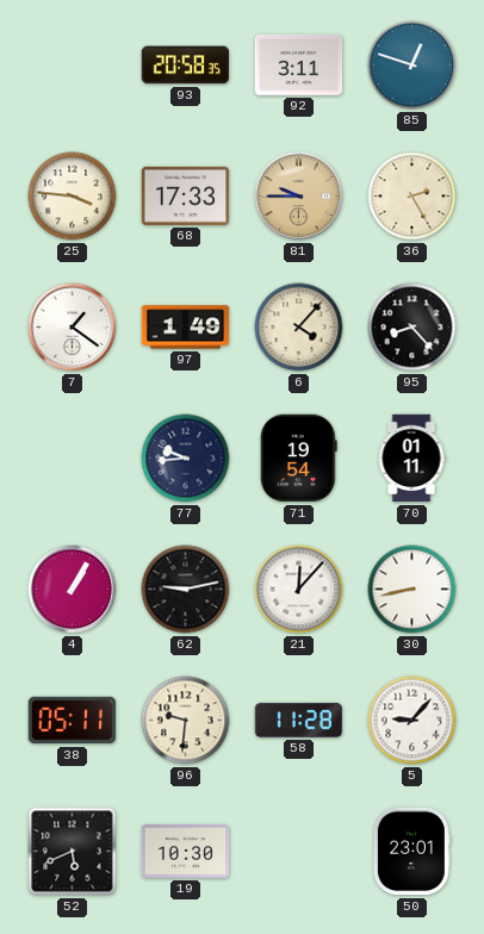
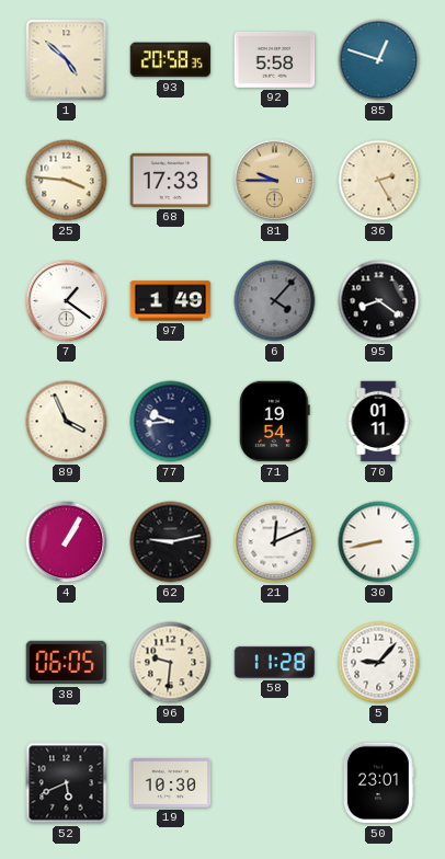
1: none -> 4:52
92: 3:11 -> 5:58
6 dial: cream -> grey
95: 8:23 -> 8:21
89: none -> 3:56
21: 12:07 -> 12:11
38: 05:11 -> 06:05
